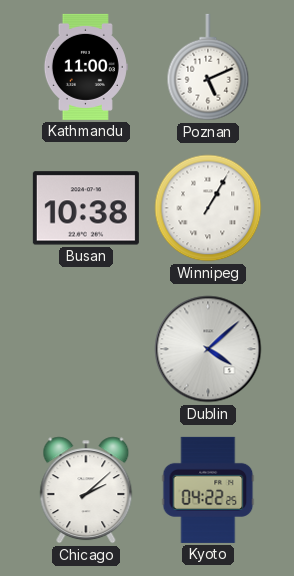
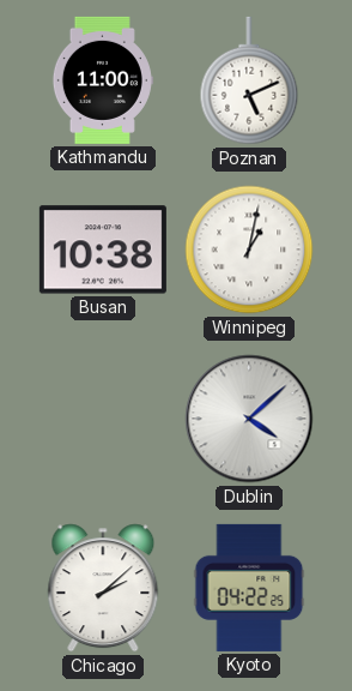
Winnipeg: 1:05 -> 1:02
